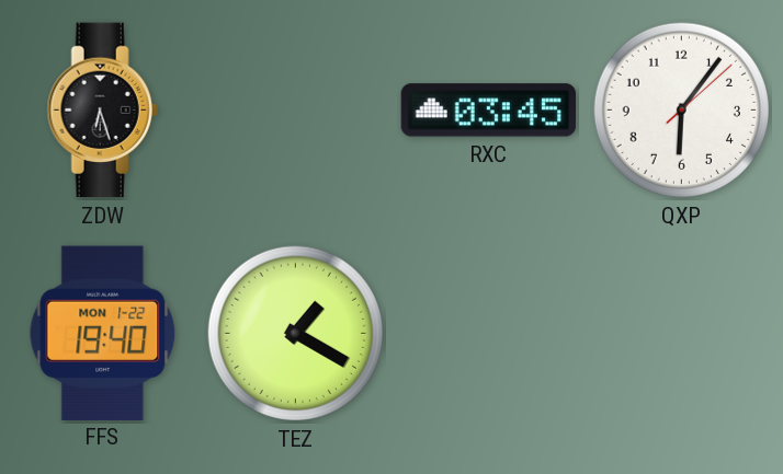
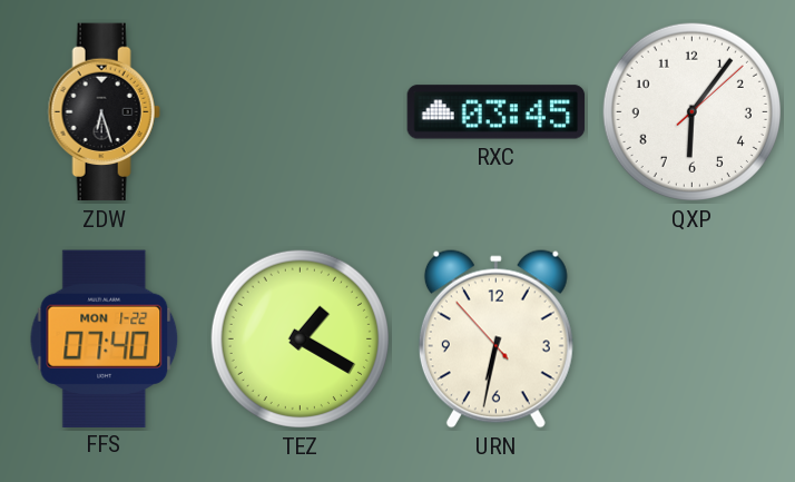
FFS: 19:40 -> 07:40
URN: none -> 6:31
